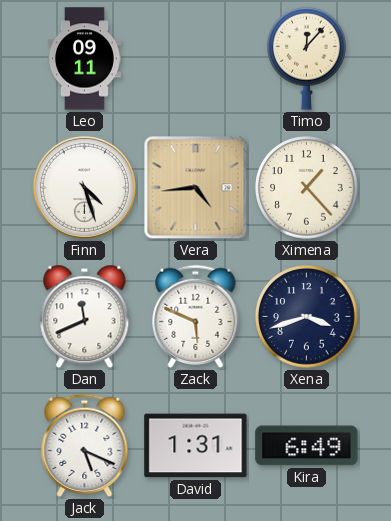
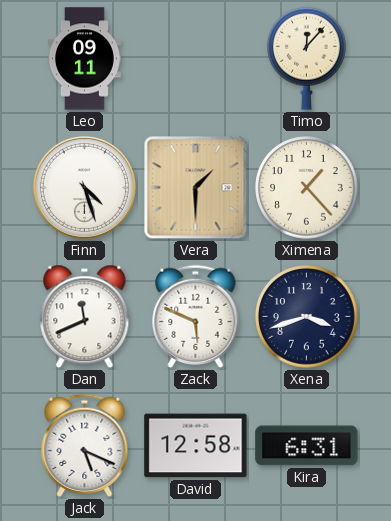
Vera: 4:44 -> 1:30
David: 1:31 -> 12:58
Kira: 6:49 -> 6:31
